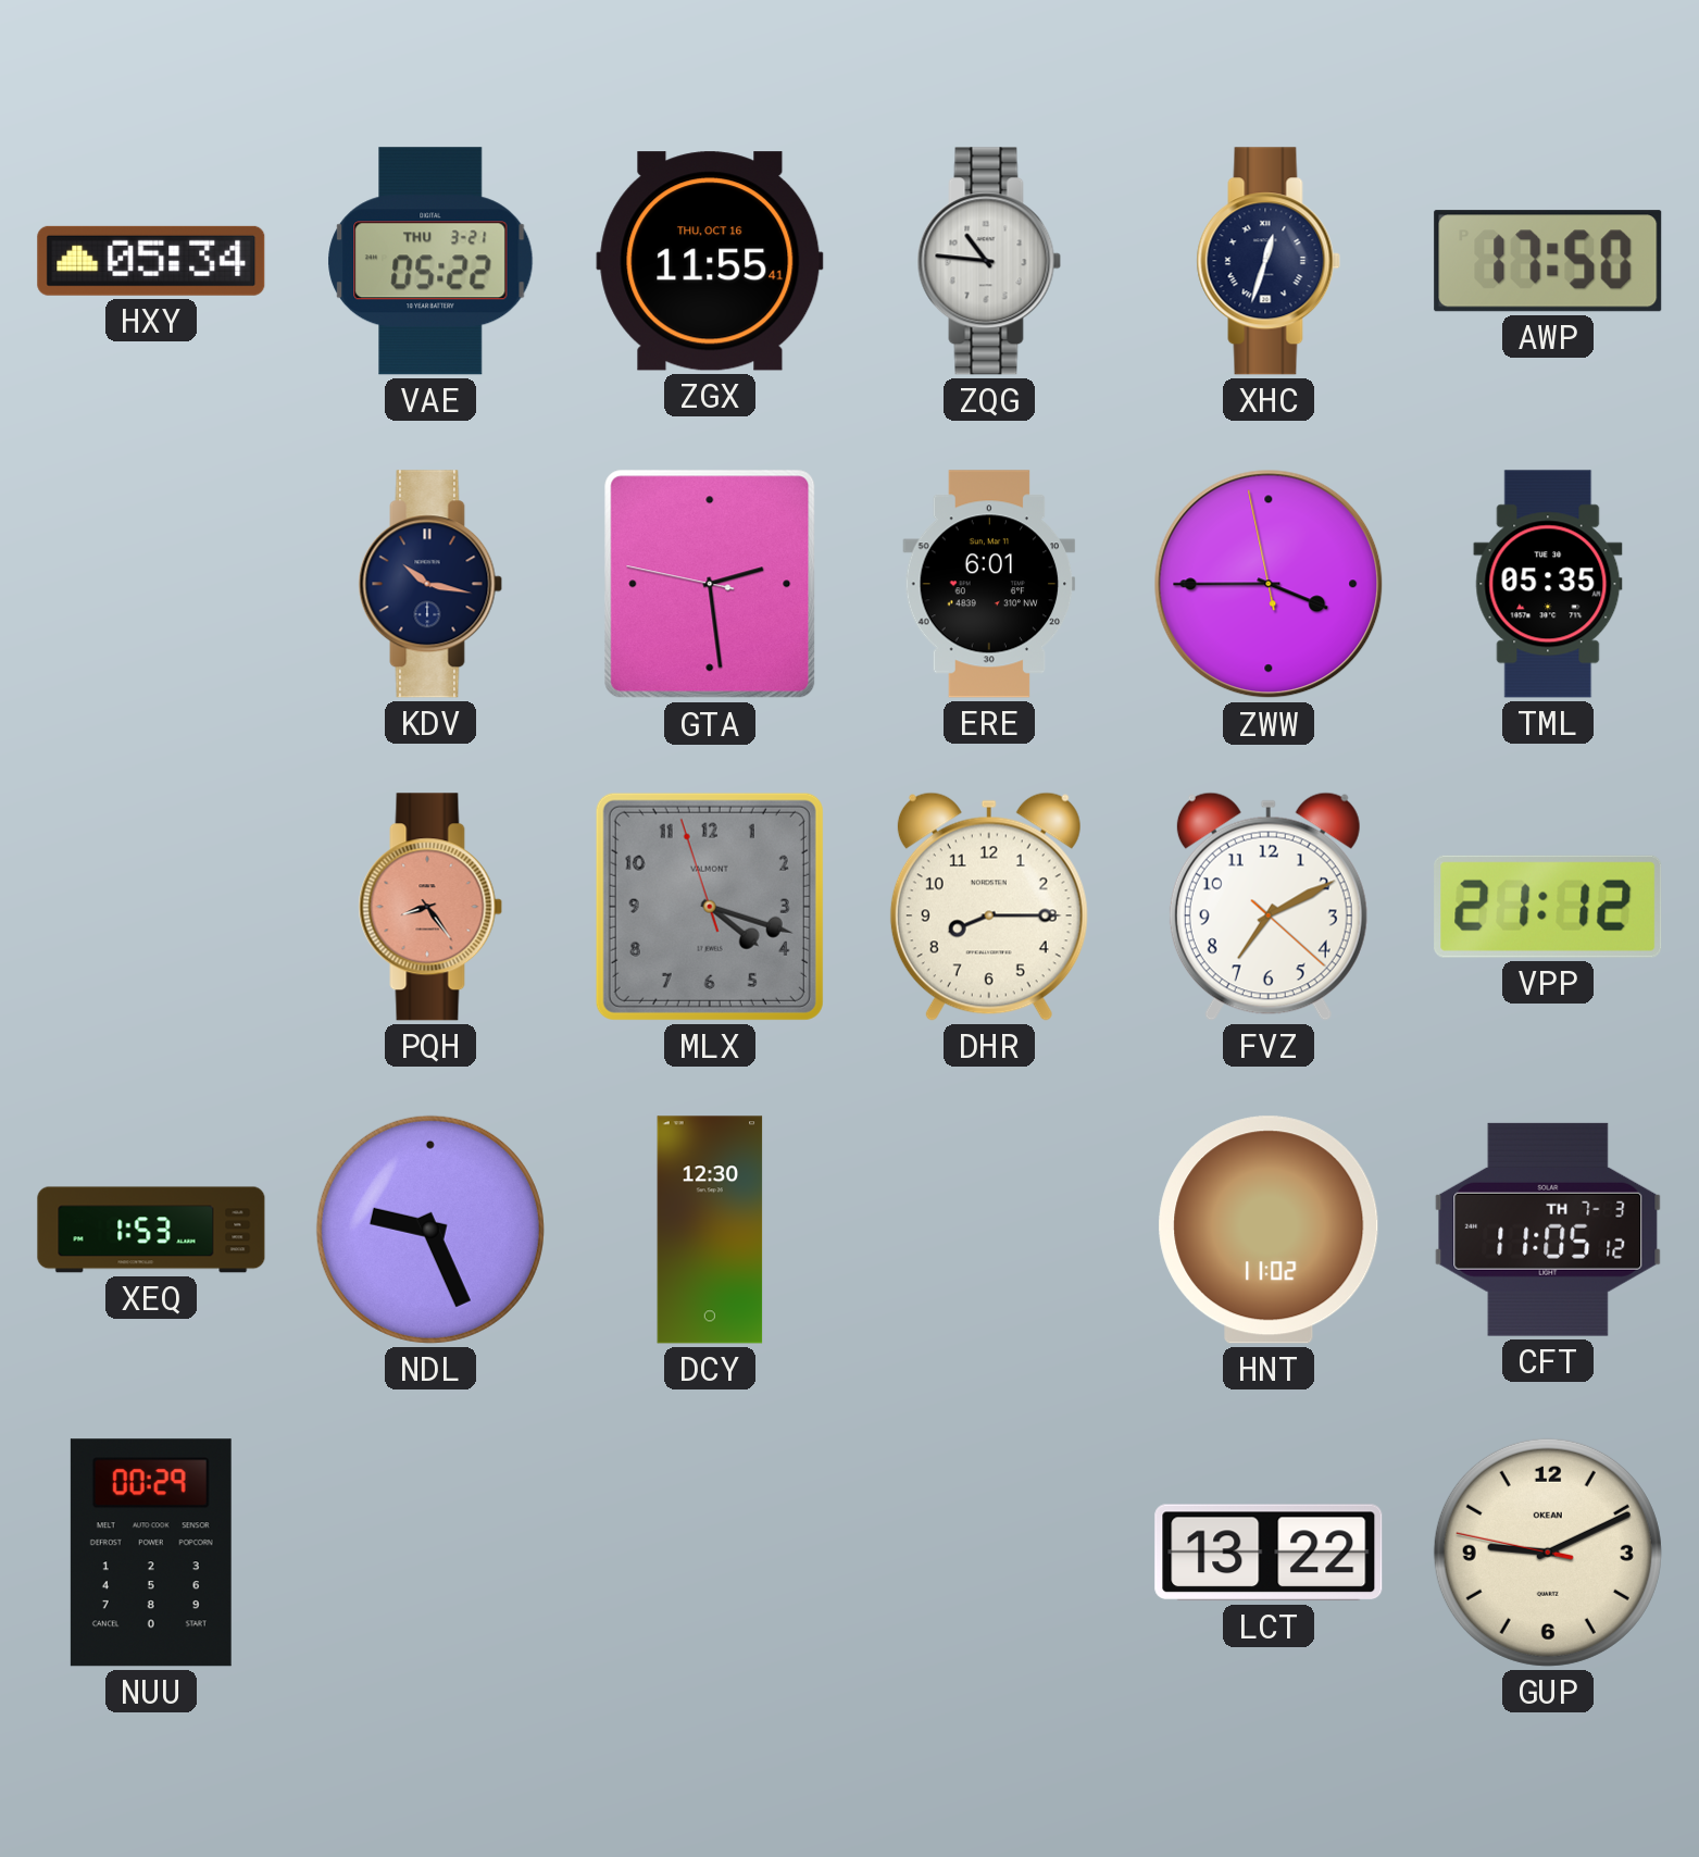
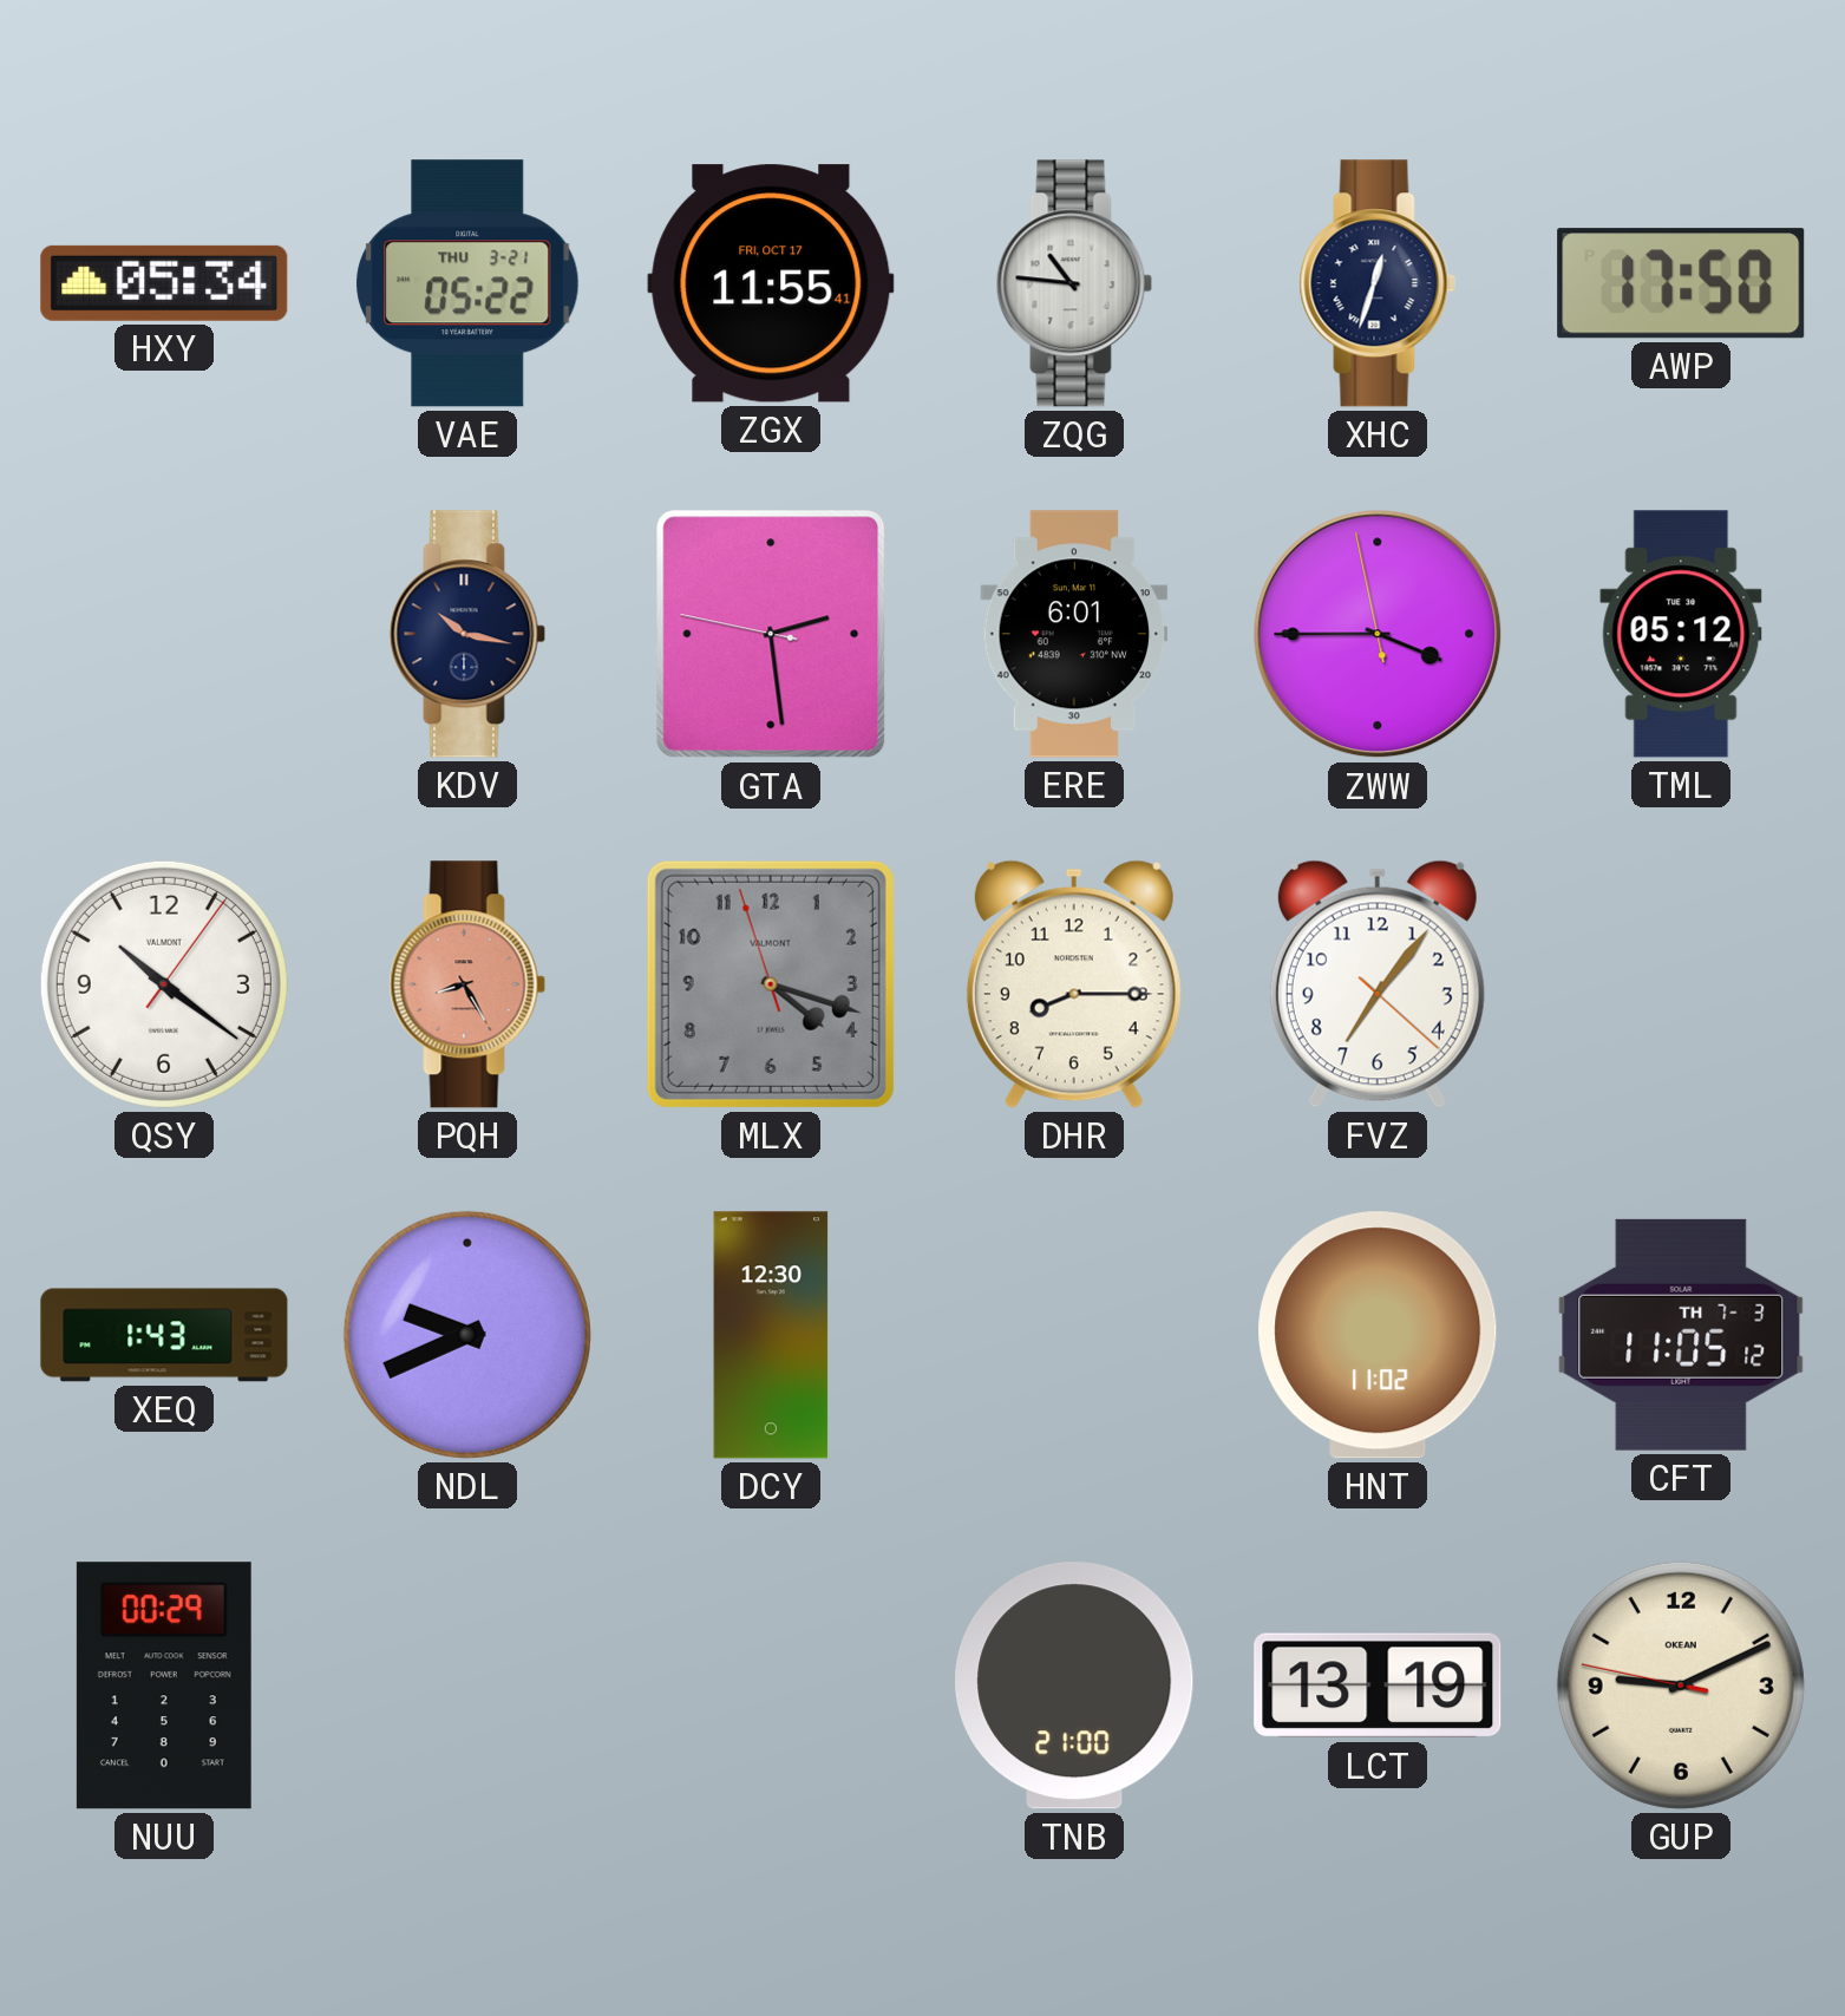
ZGX date: THU, OCT 16 -> FRI, OCT 17
TML: 05:35 -> 05:12
QSY: none -> 10:21
PQH: 8:24 -> 8:25
FVZ: 7:10 -> 7:06
VPP: 21:12 -> none
XEQ: 1:53 -> 1:43
NDL: 9:26 -> 9:41
TNB: none -> 21:00
LCT: 13:22 -> 13:19
